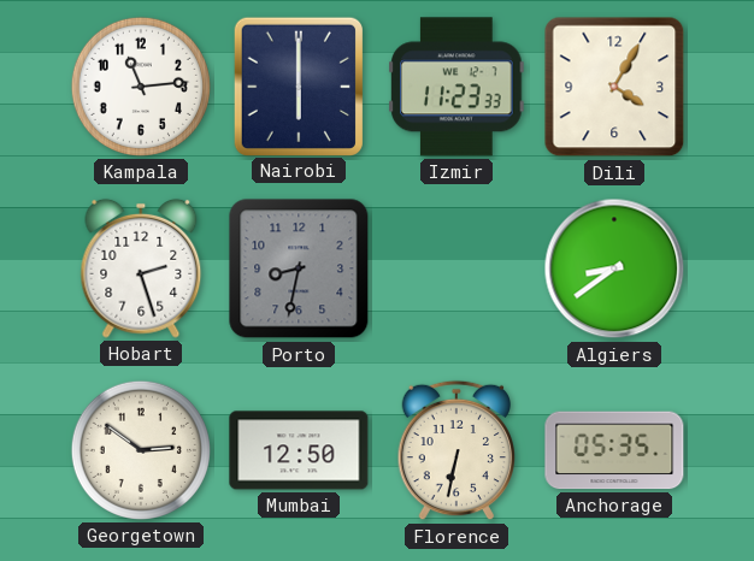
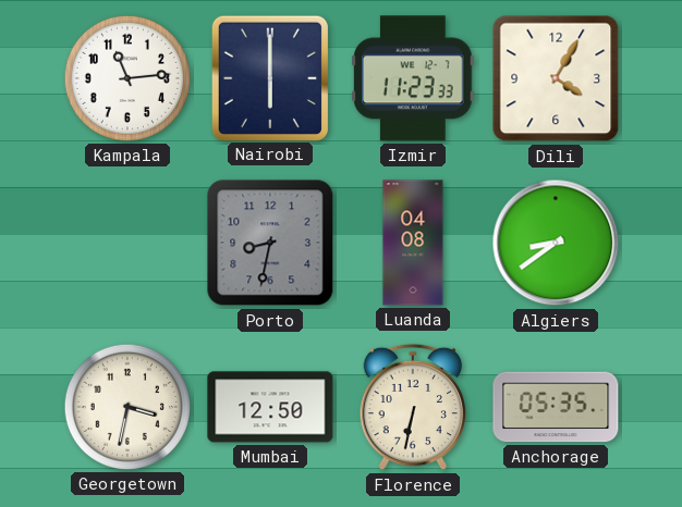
Hobart: 2:27 -> none
Luanda: none -> 04:08
Georgetown: 2:51 -> 3:32
